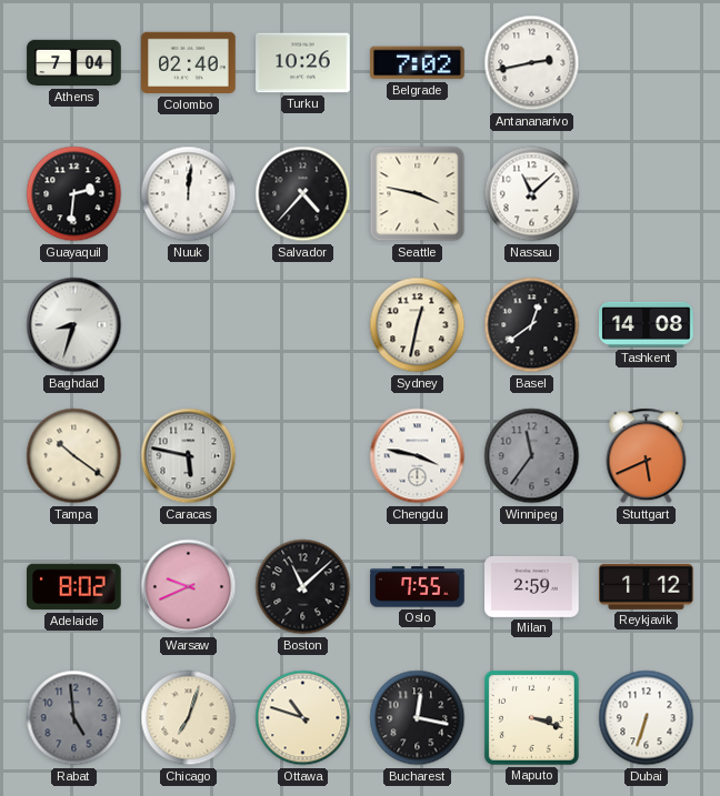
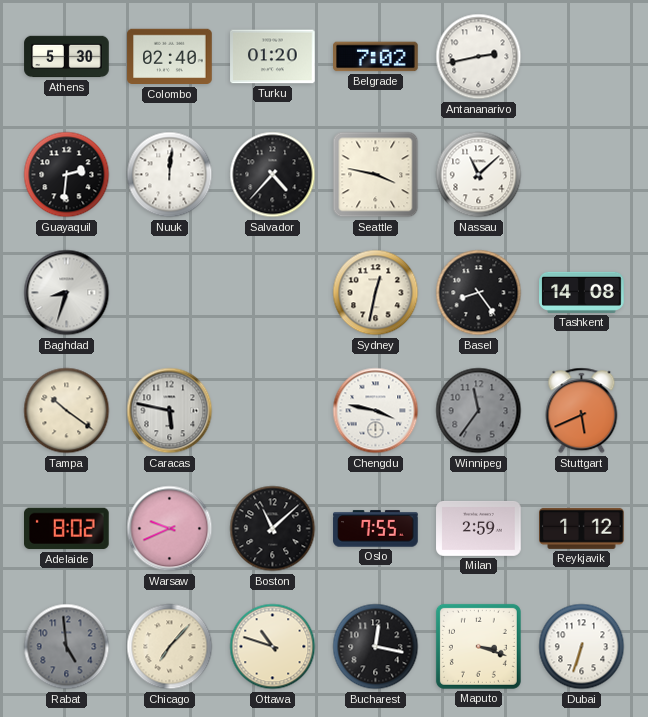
Athens: 7:04 -> 5:30
Turku: 10:26 -> 01:20
Basel: 12:39 -> 8:24
Chicago: 7:03 -> 7:07
